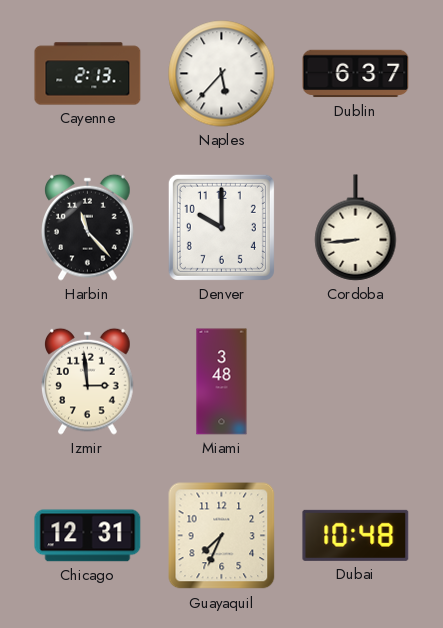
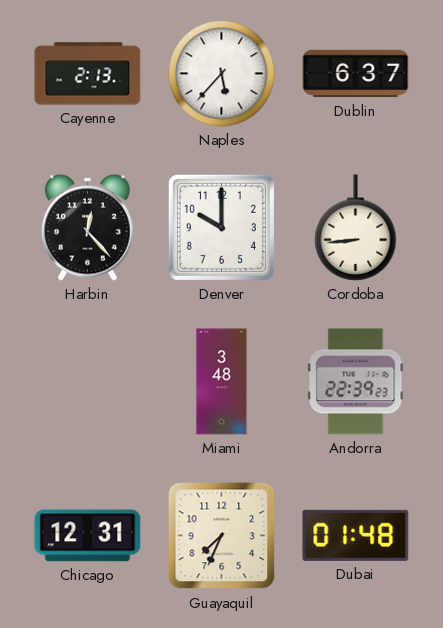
Harbin: 11:23 -> 12:23
Izmir: 2:59 -> none
Andorra: none -> 22:39
Dubai: 10:48 -> 01:48
